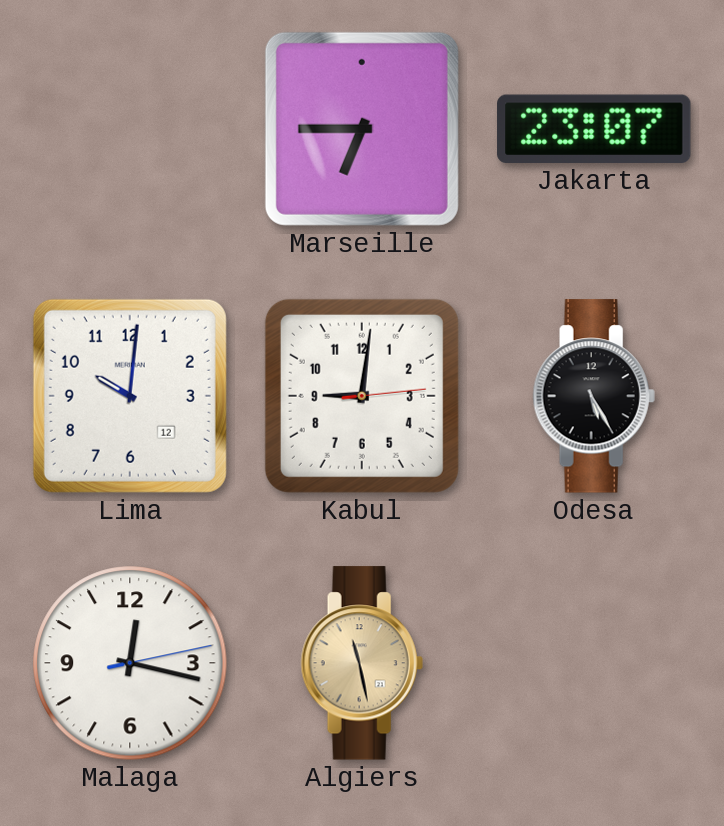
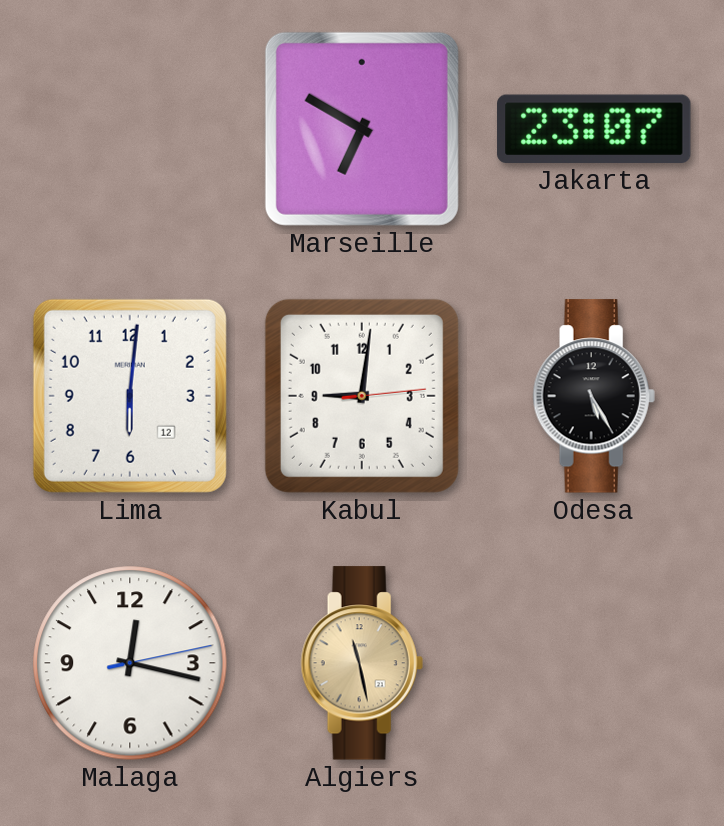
Marseille: 6:45 -> 6:50
Lima: 10:01 -> 6:01
